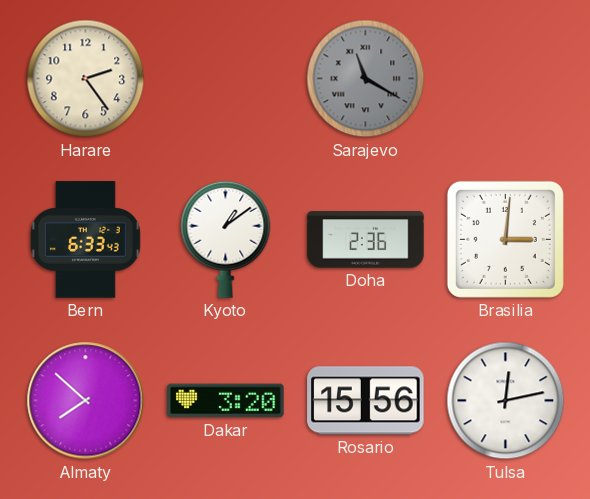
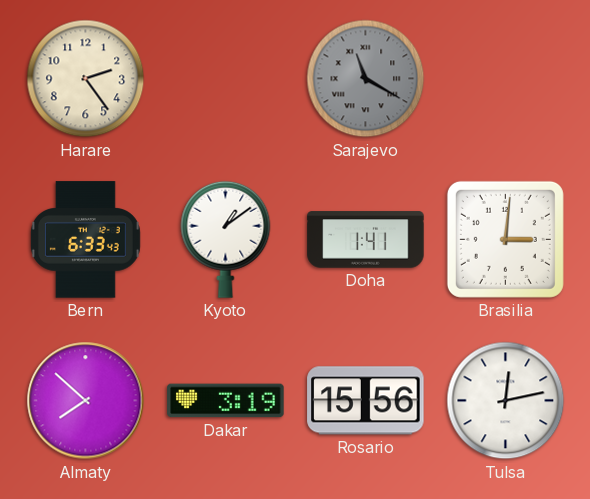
Doha: 2:36 -> 1:41
Dakar: 3:20 -> 3:19
